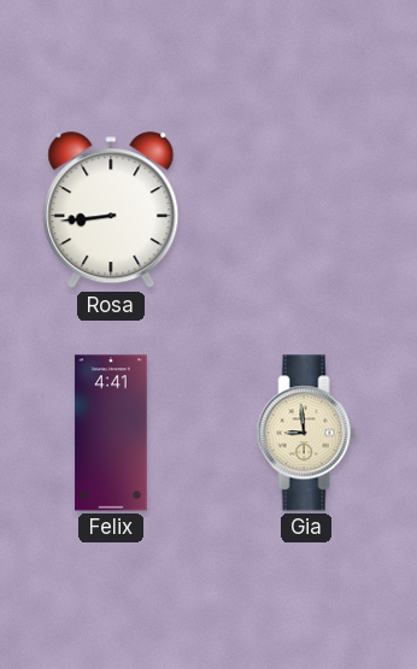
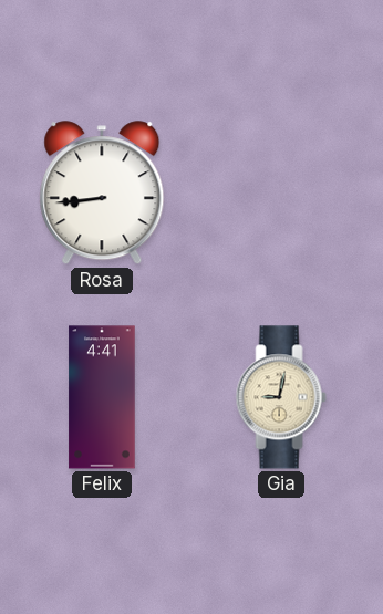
Gia: 8:59 -> 9:02
